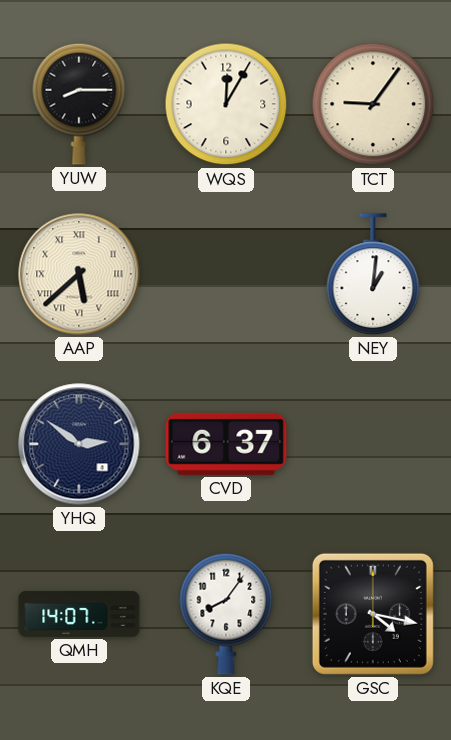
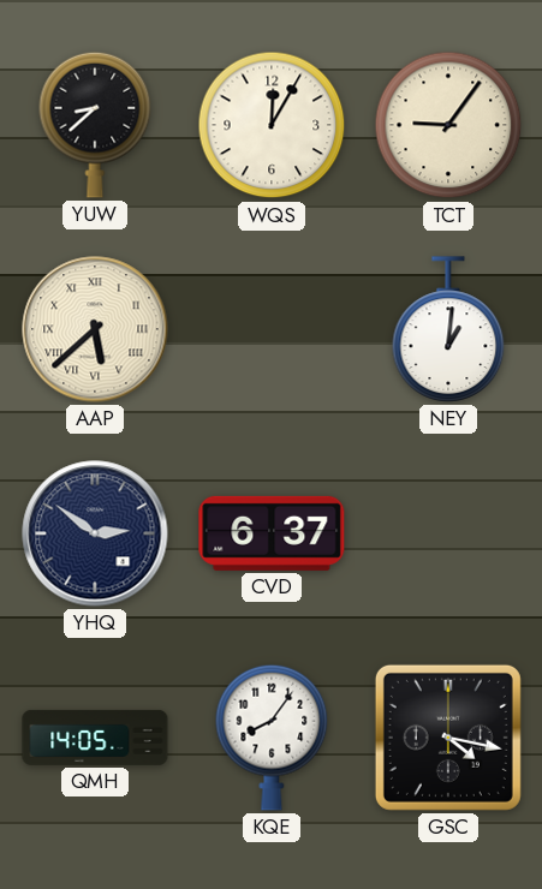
YUW: 8:15 -> 8:38
QMH: 14:07 -> 14:05
